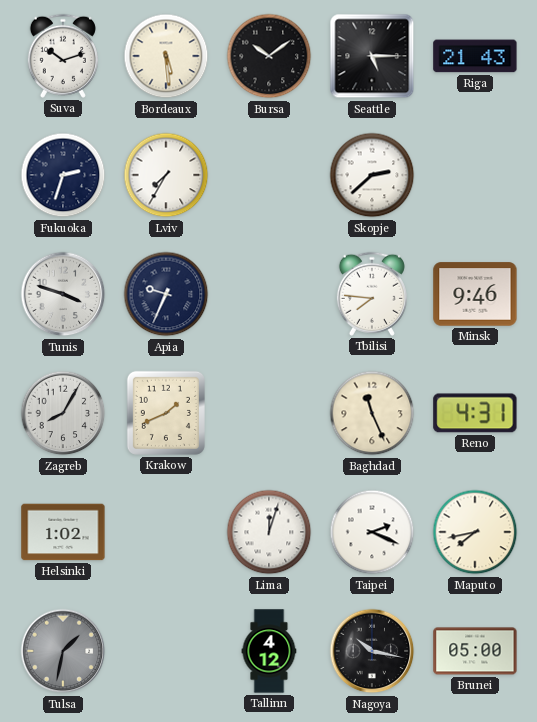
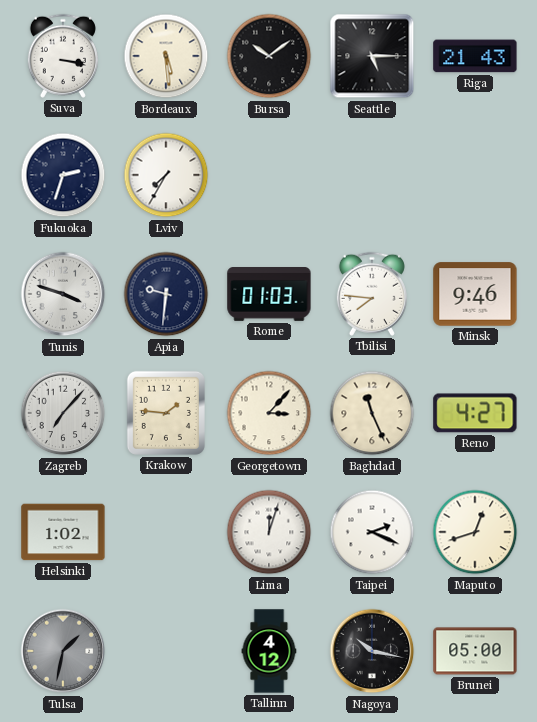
Suva: 10:12 -> 3:17
Skopje: 2:38 -> none
Apia: 9:34 -> 9:31
Rome: none -> 01:03
Zagreb: 8:05 -> 7:07
Krakow: 1:41 -> 1:46
Georgetown: none -> 3:07
Reno: 4:31 -> 4:27
Maputo: 7:43 -> 12:42
